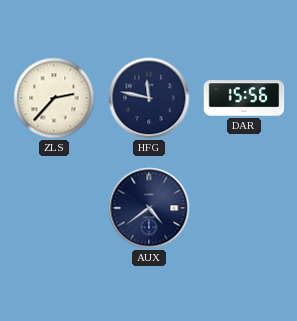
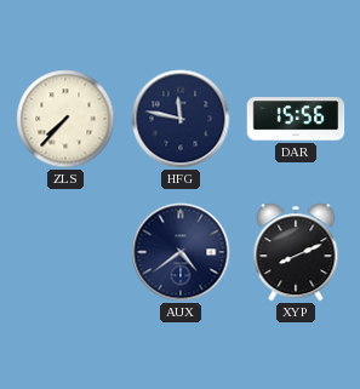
ZLS: 2:37 -> 7:37
XYP: none -> 8:11
